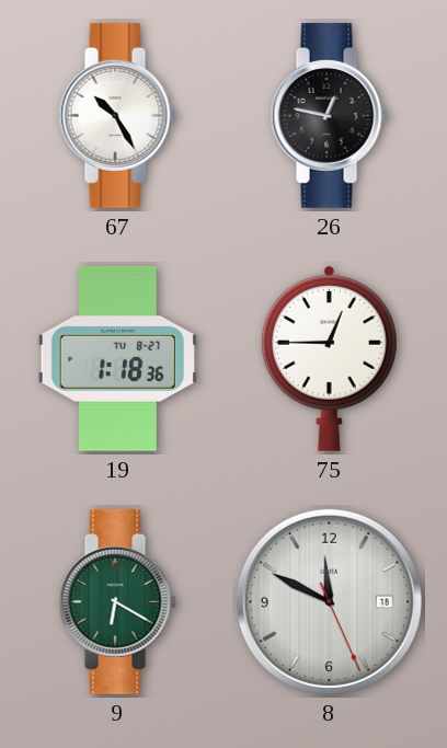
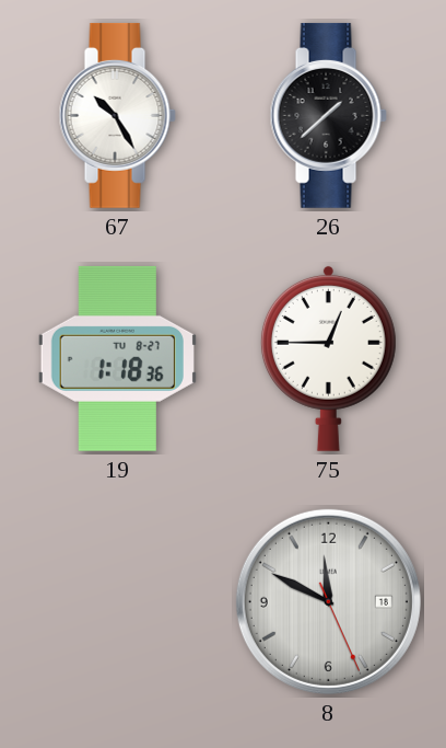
26: 12:47 -> 1:38
9: 6:20 -> none
